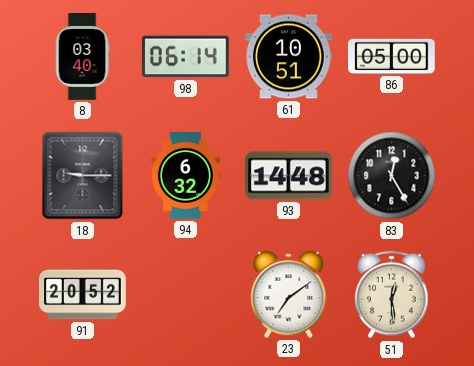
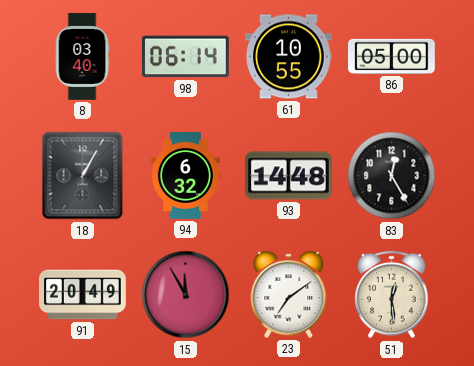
61: 10:51 -> 10:55
18: 9:15 -> 1:05
91: 20:52 -> 20:49
15: none -> 11:55
